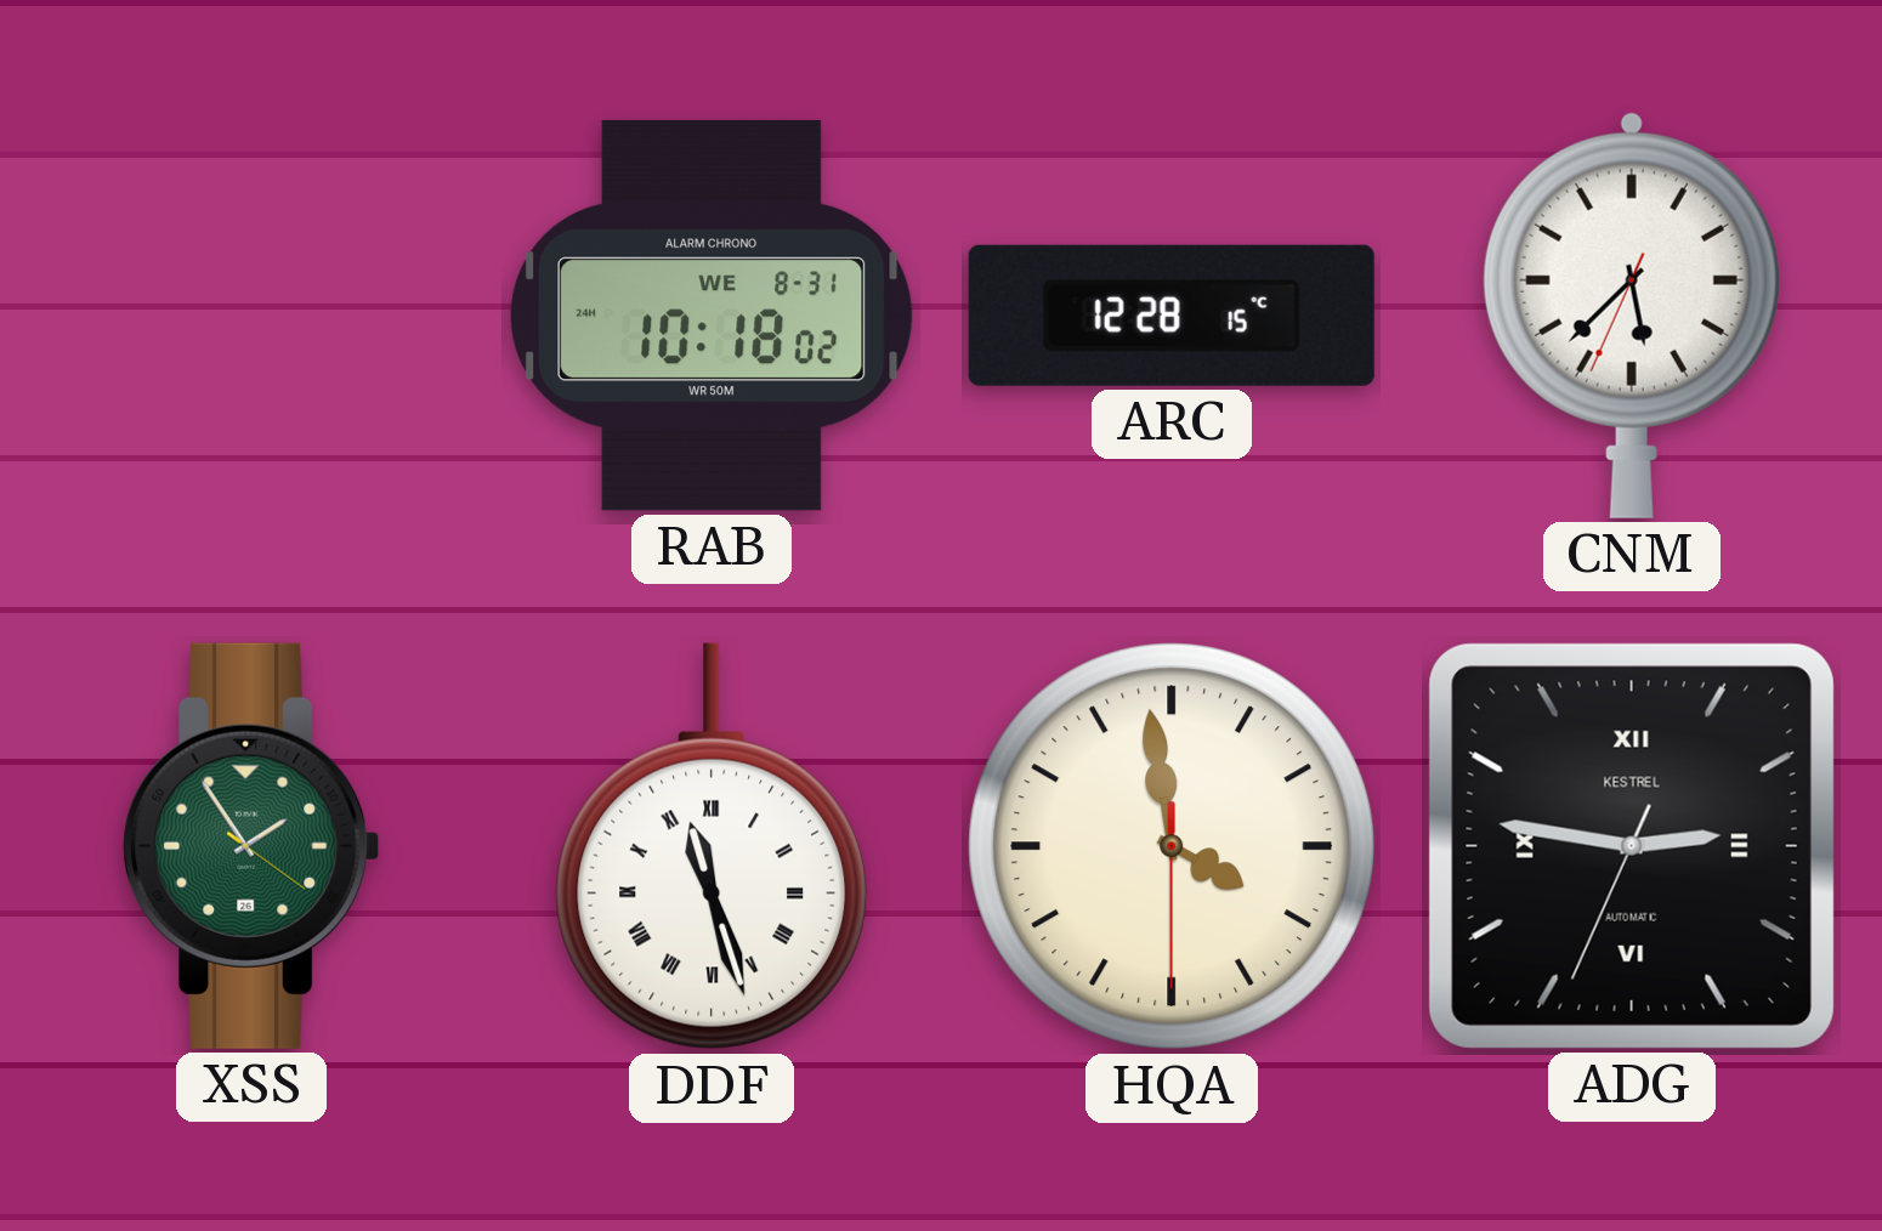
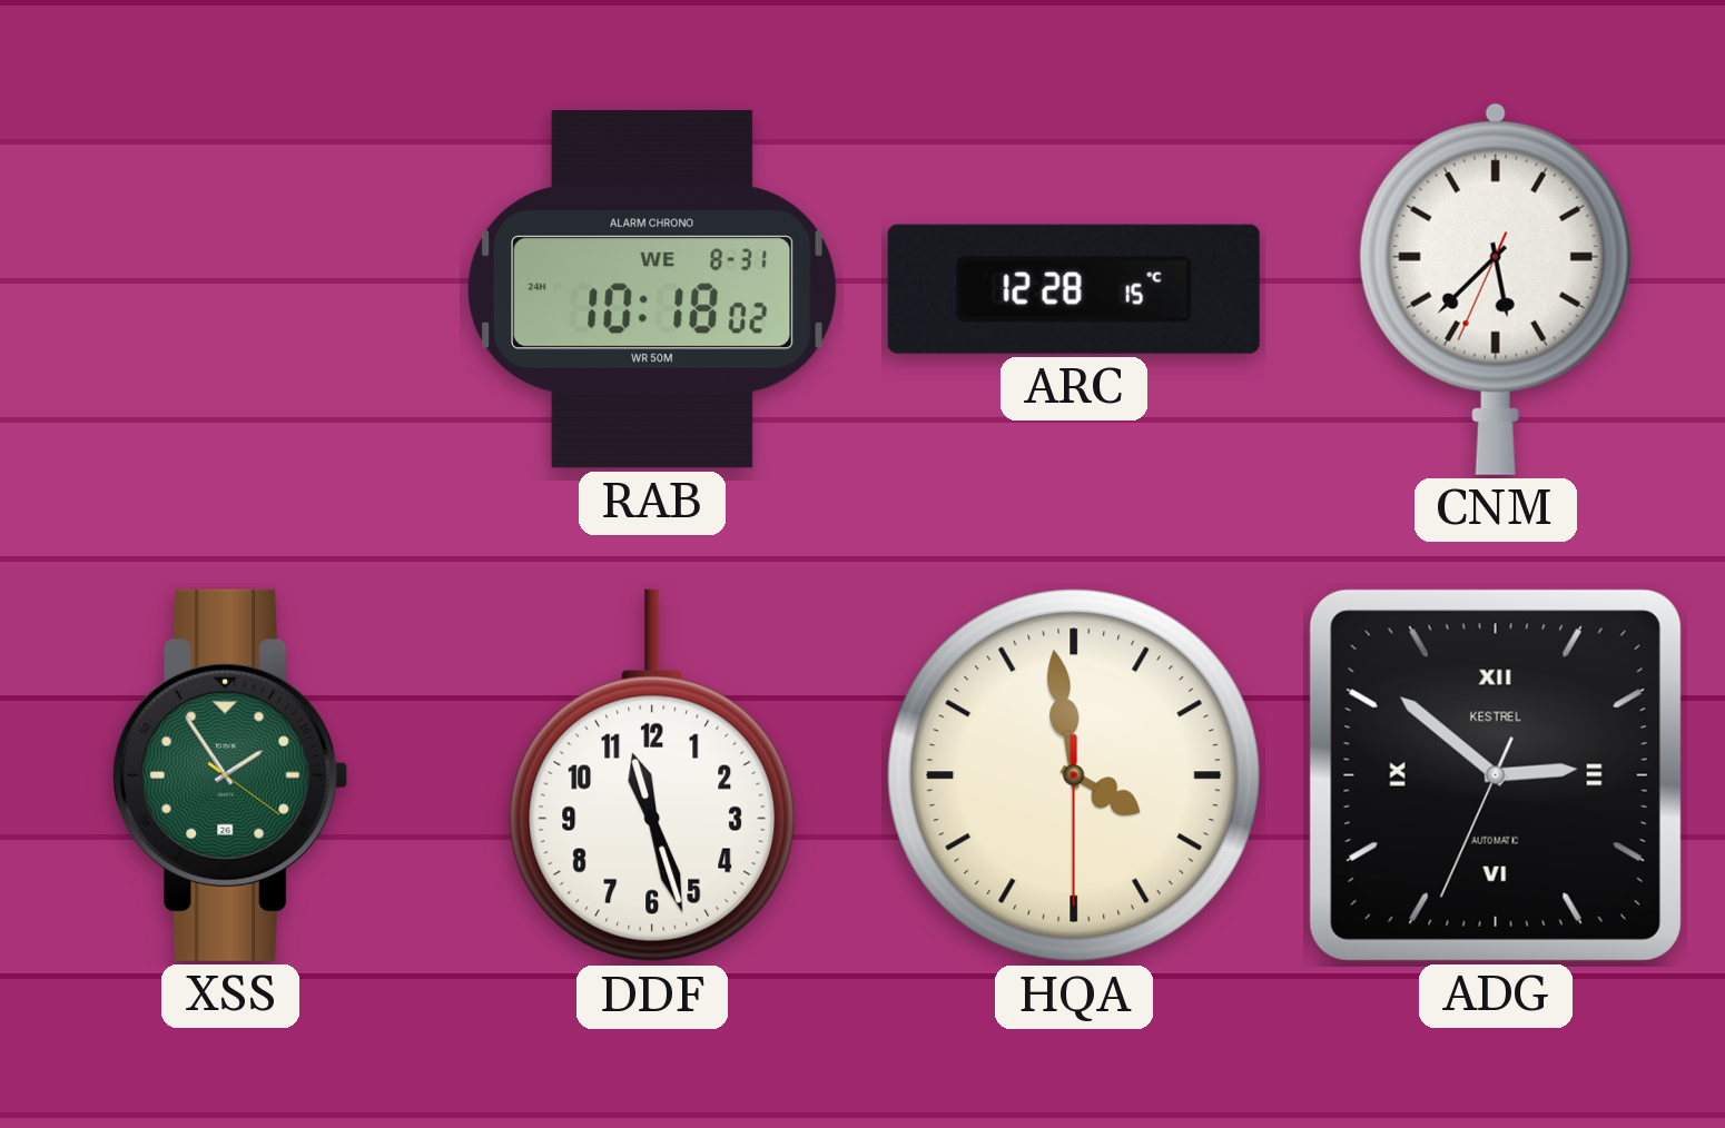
DDF numerals: Roman -> Arabic
ADG: 2:46 -> 2:51
